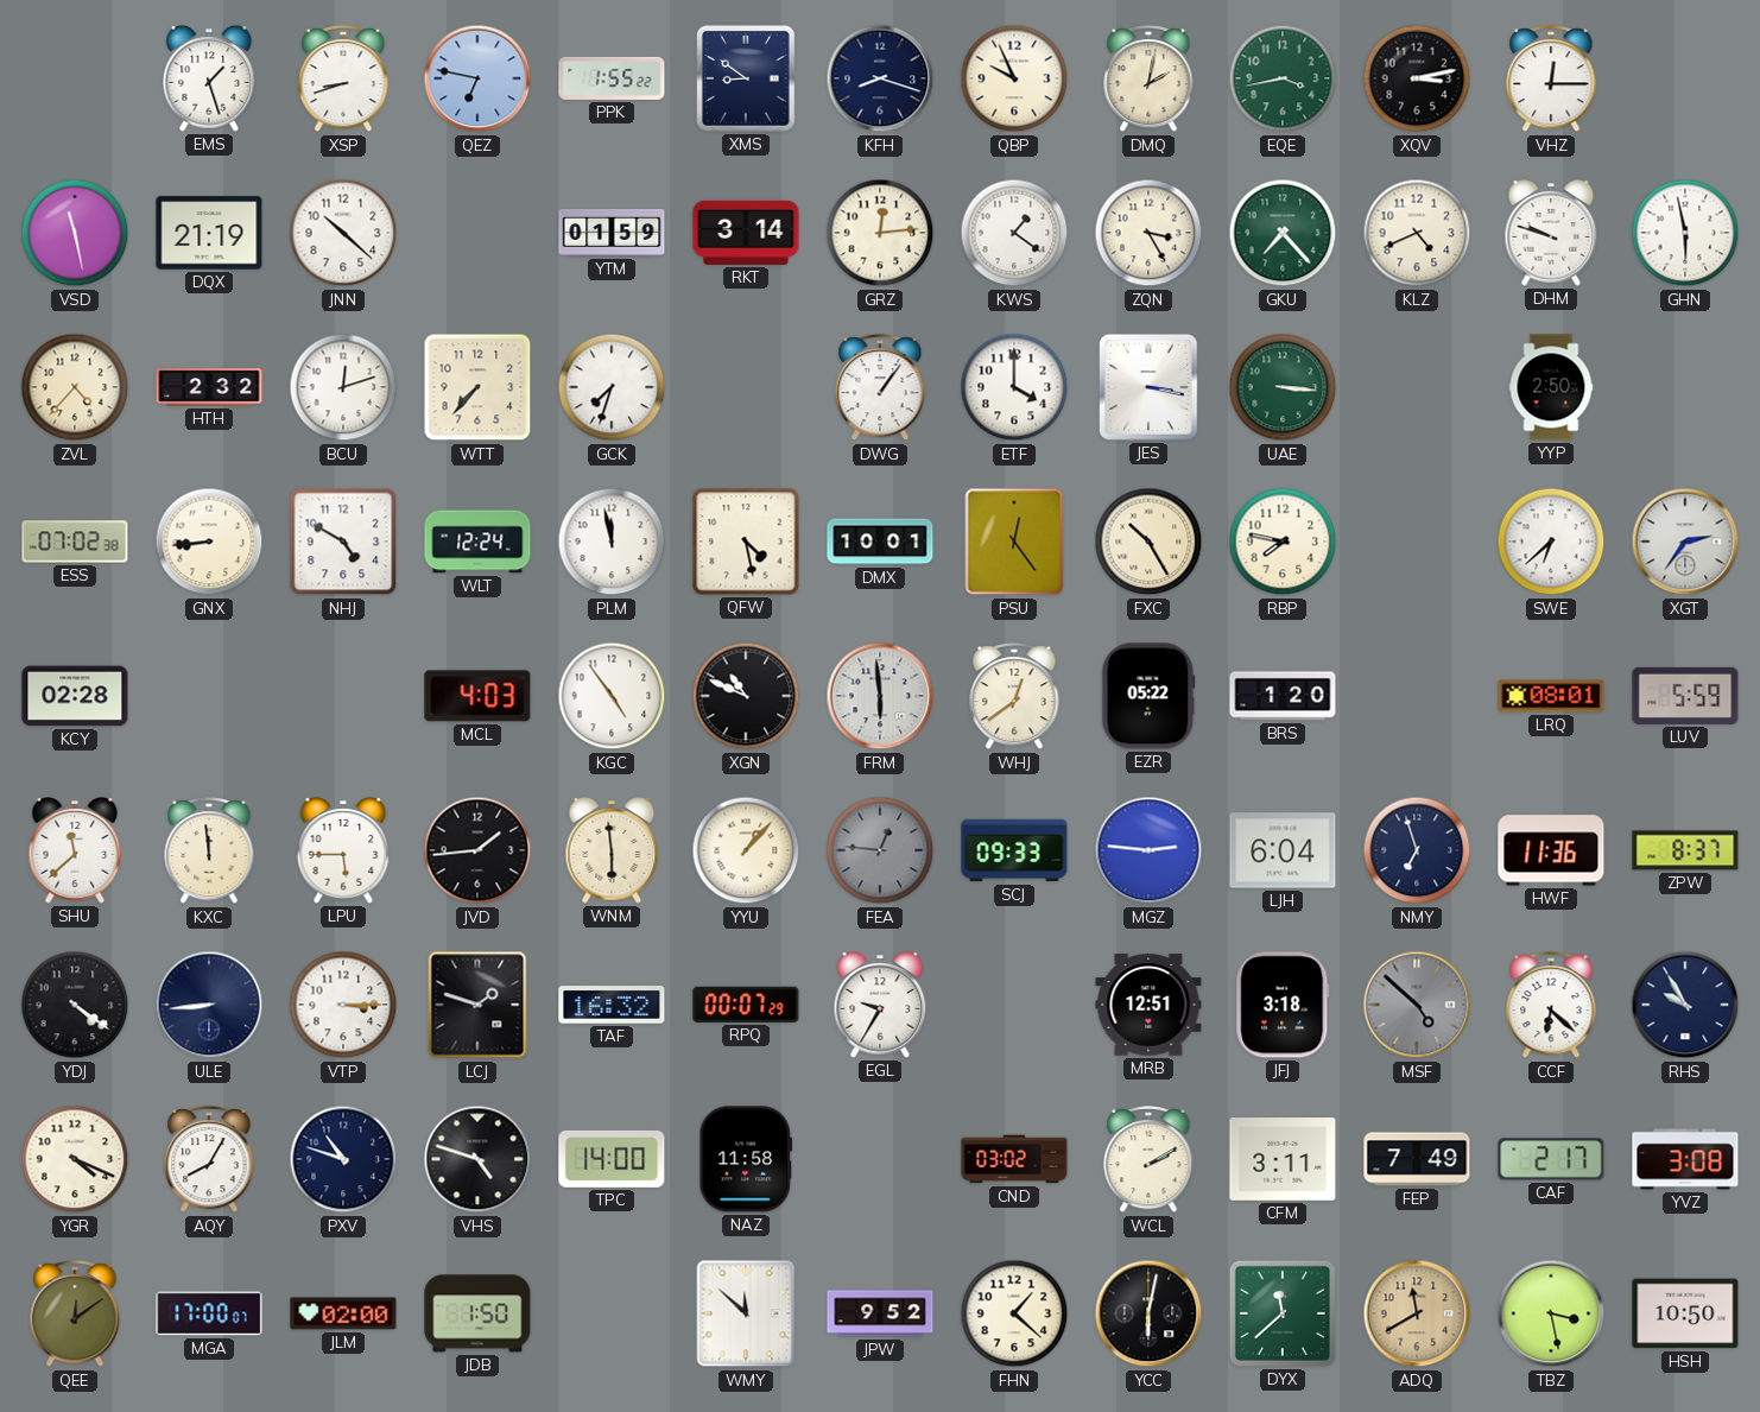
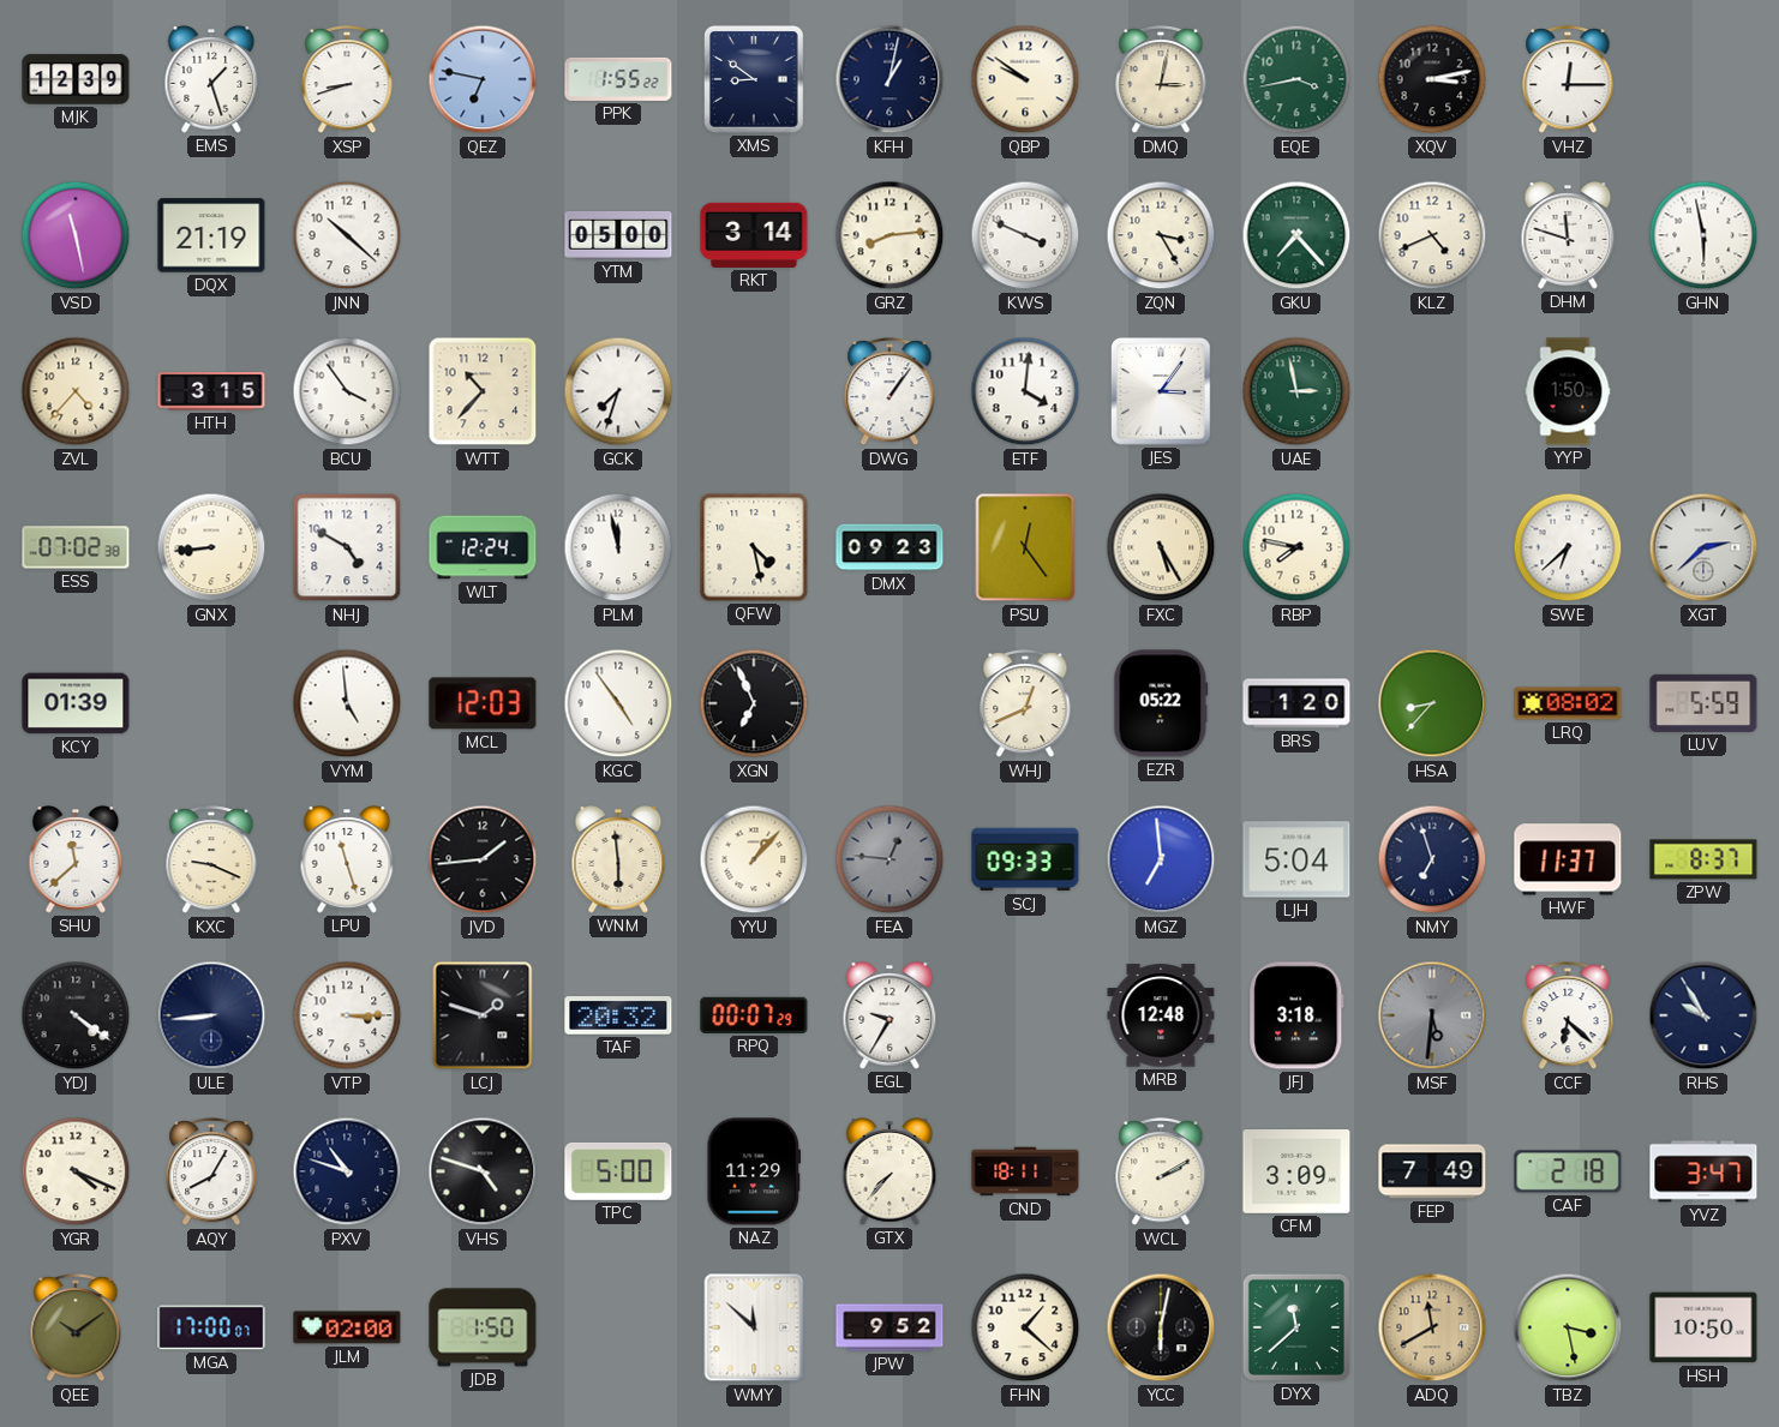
MJK: none -> 12:39
KFH: 8:18 -> 1:02
QBP: 9:56 -> 9:51
DMQ: 2:02 -> 3:02
YTM: 01:59 -> 05:00
GRZ: 12:14 -> 8:14
KWS: 1:21 -> 3:49
DHM: 9:48 -> 11:48
HTH: 2:32 -> 3:15
BCU: 12:12 -> 3:54
WTT: 7:37 -> 10:37
ETF: 4:00 -> 4:01
JES: 3:17 -> 3:06
UAE: 3:16 -> 2:58
YYP: 2:50 -> 1:50
DMX: 10:01 -> 09:23
FXC: 10:25 -> 5:25
XGT: 2:36 -> 2:38
KCY: 02:28 -> 01:39
VYM: none -> 4:59
MCL: 4:03 -> 12:03
XGN: 10:49 -> 6:56
FRM: 5:59 -> none
WHJ: 12:39 -> 12:41
HSA: none -> 8:37
LRQ: 08:01 -> 08:02
KXC: 11:59 -> 9:19
LPU: 5:45 -> 11:27
MGZ: 2:46 -> 6:59
LJH: 6:04 -> 5:04
HWF: 11:36 -> 11:37
TAF: 16:32 -> 20:32
MRB: 12:51 -> 12:48
MSF: 4:52 -> 5:31
TPC: 14:00 -> 5:00
NAZ: 11:58 -> 11:29
GTX: none -> 7:37
CND: 03:02 -> 18:11
CFM: 3:11 -> 3:09
CAF: 2:17 -> 2:18
YVZ: 3:08 -> 3:47
QEE: 12:09 -> 10:09
